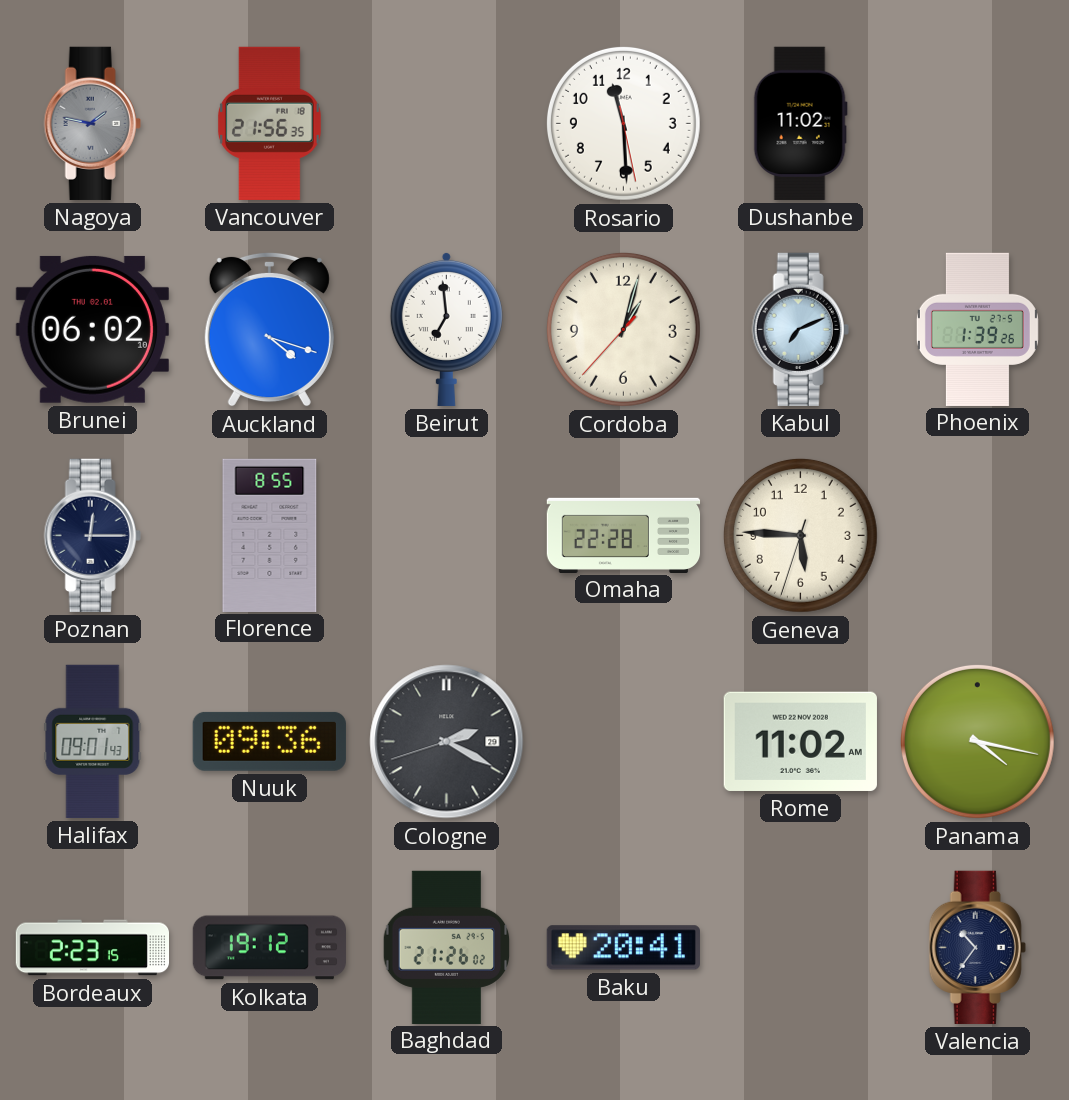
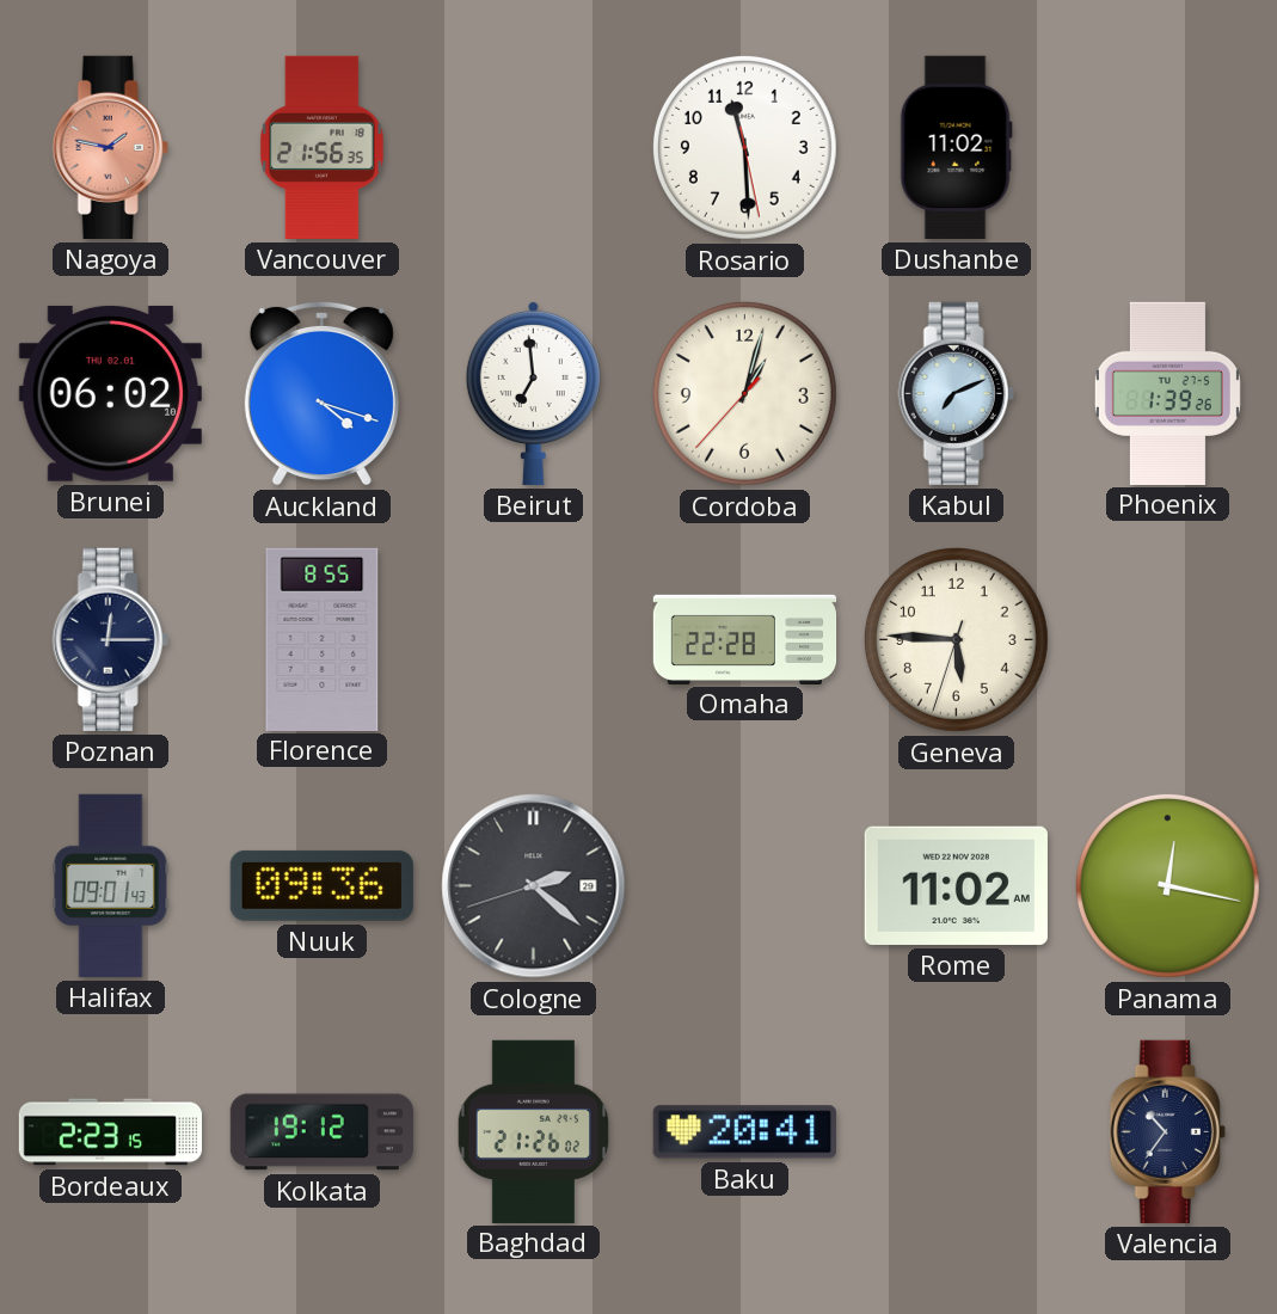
Nagoya dial: grey -> salmon
Cologne: 2:19 -> 2:21
Panama: 4:17 -> 12:17
